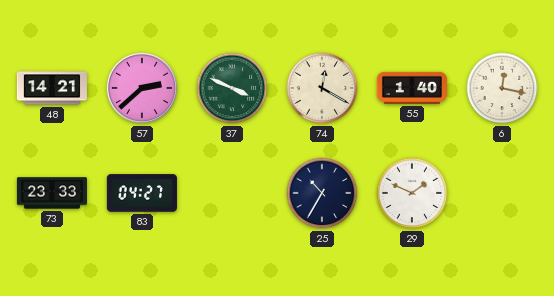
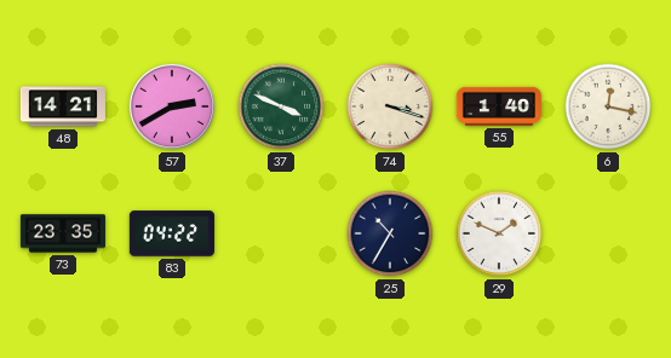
57: 2:38 -> 2:40
74: 12:20 -> 3:18
73: 23:33 -> 23:35
83: 04:27 -> 04:22
